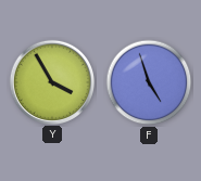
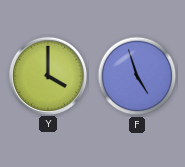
Y: 3:55 -> 4:00
